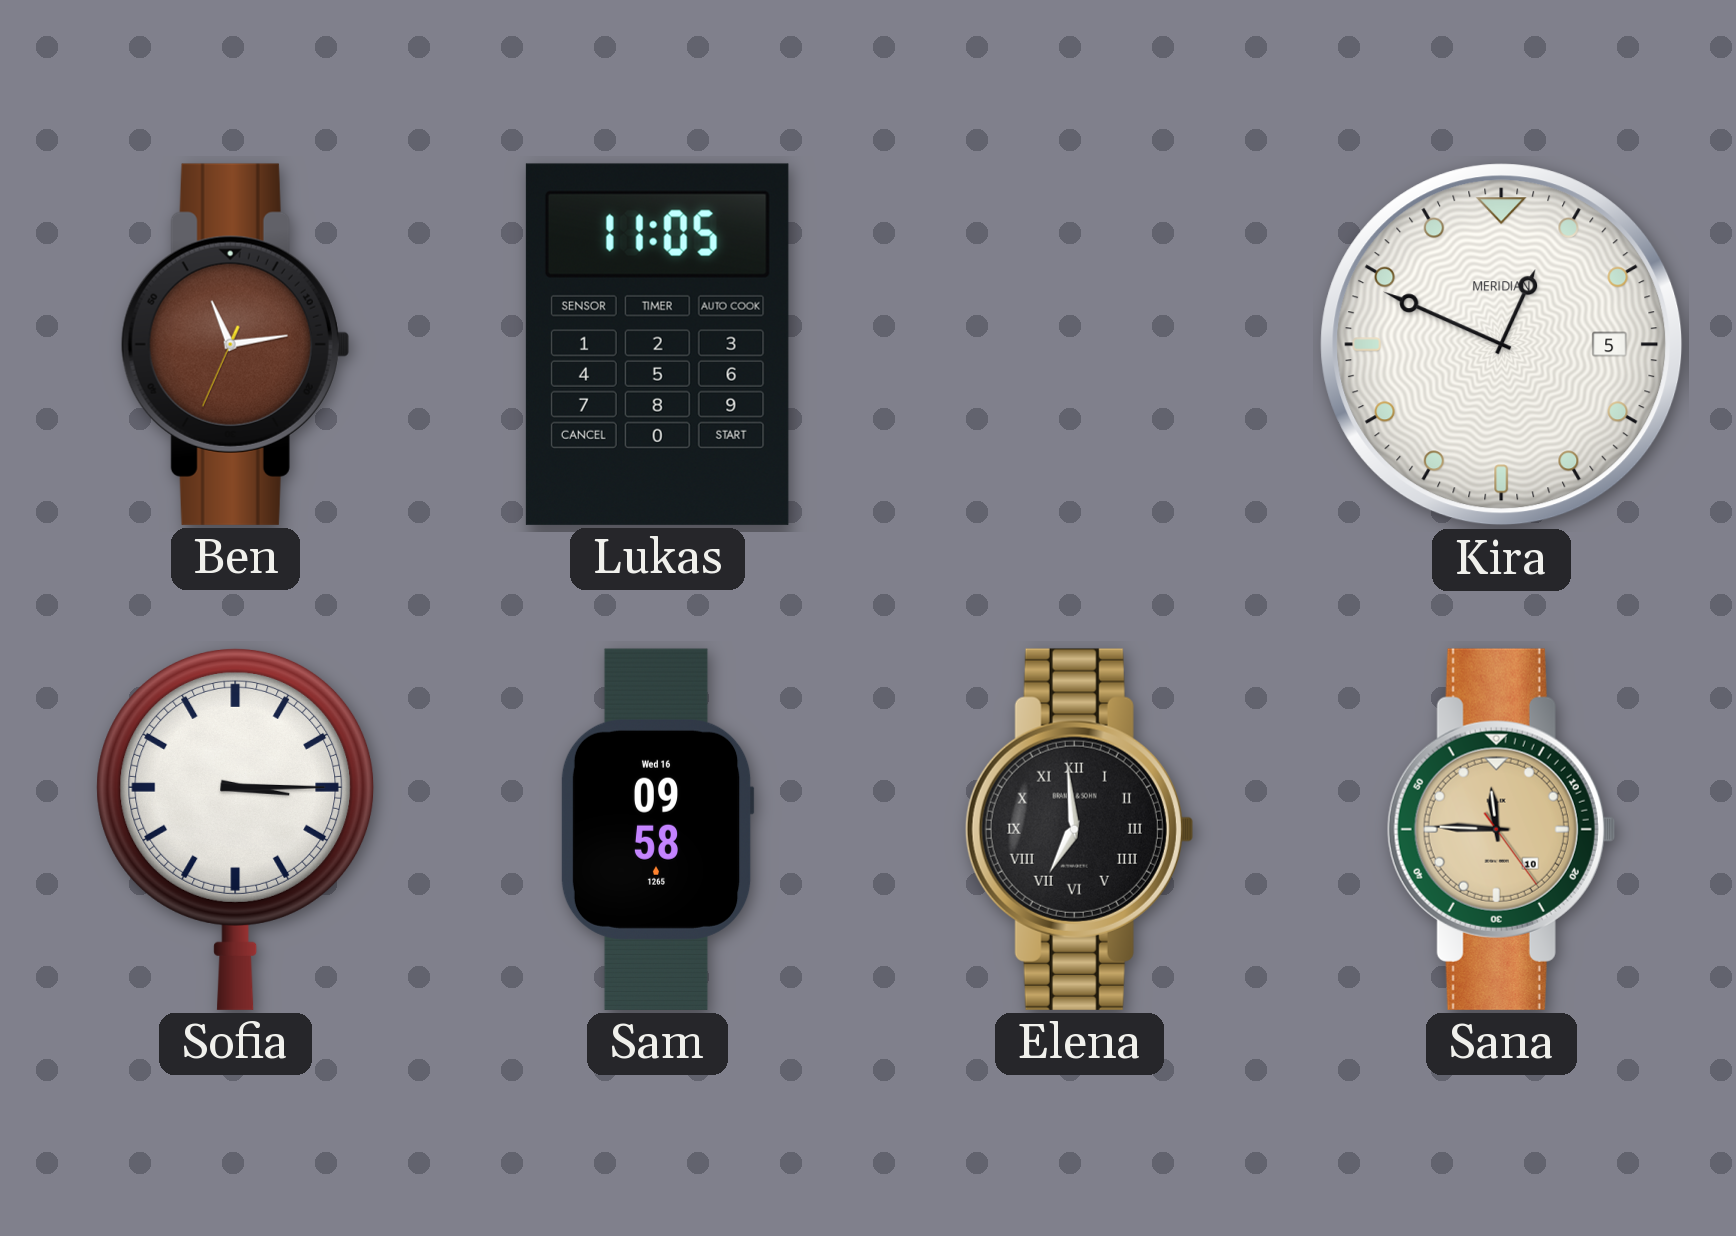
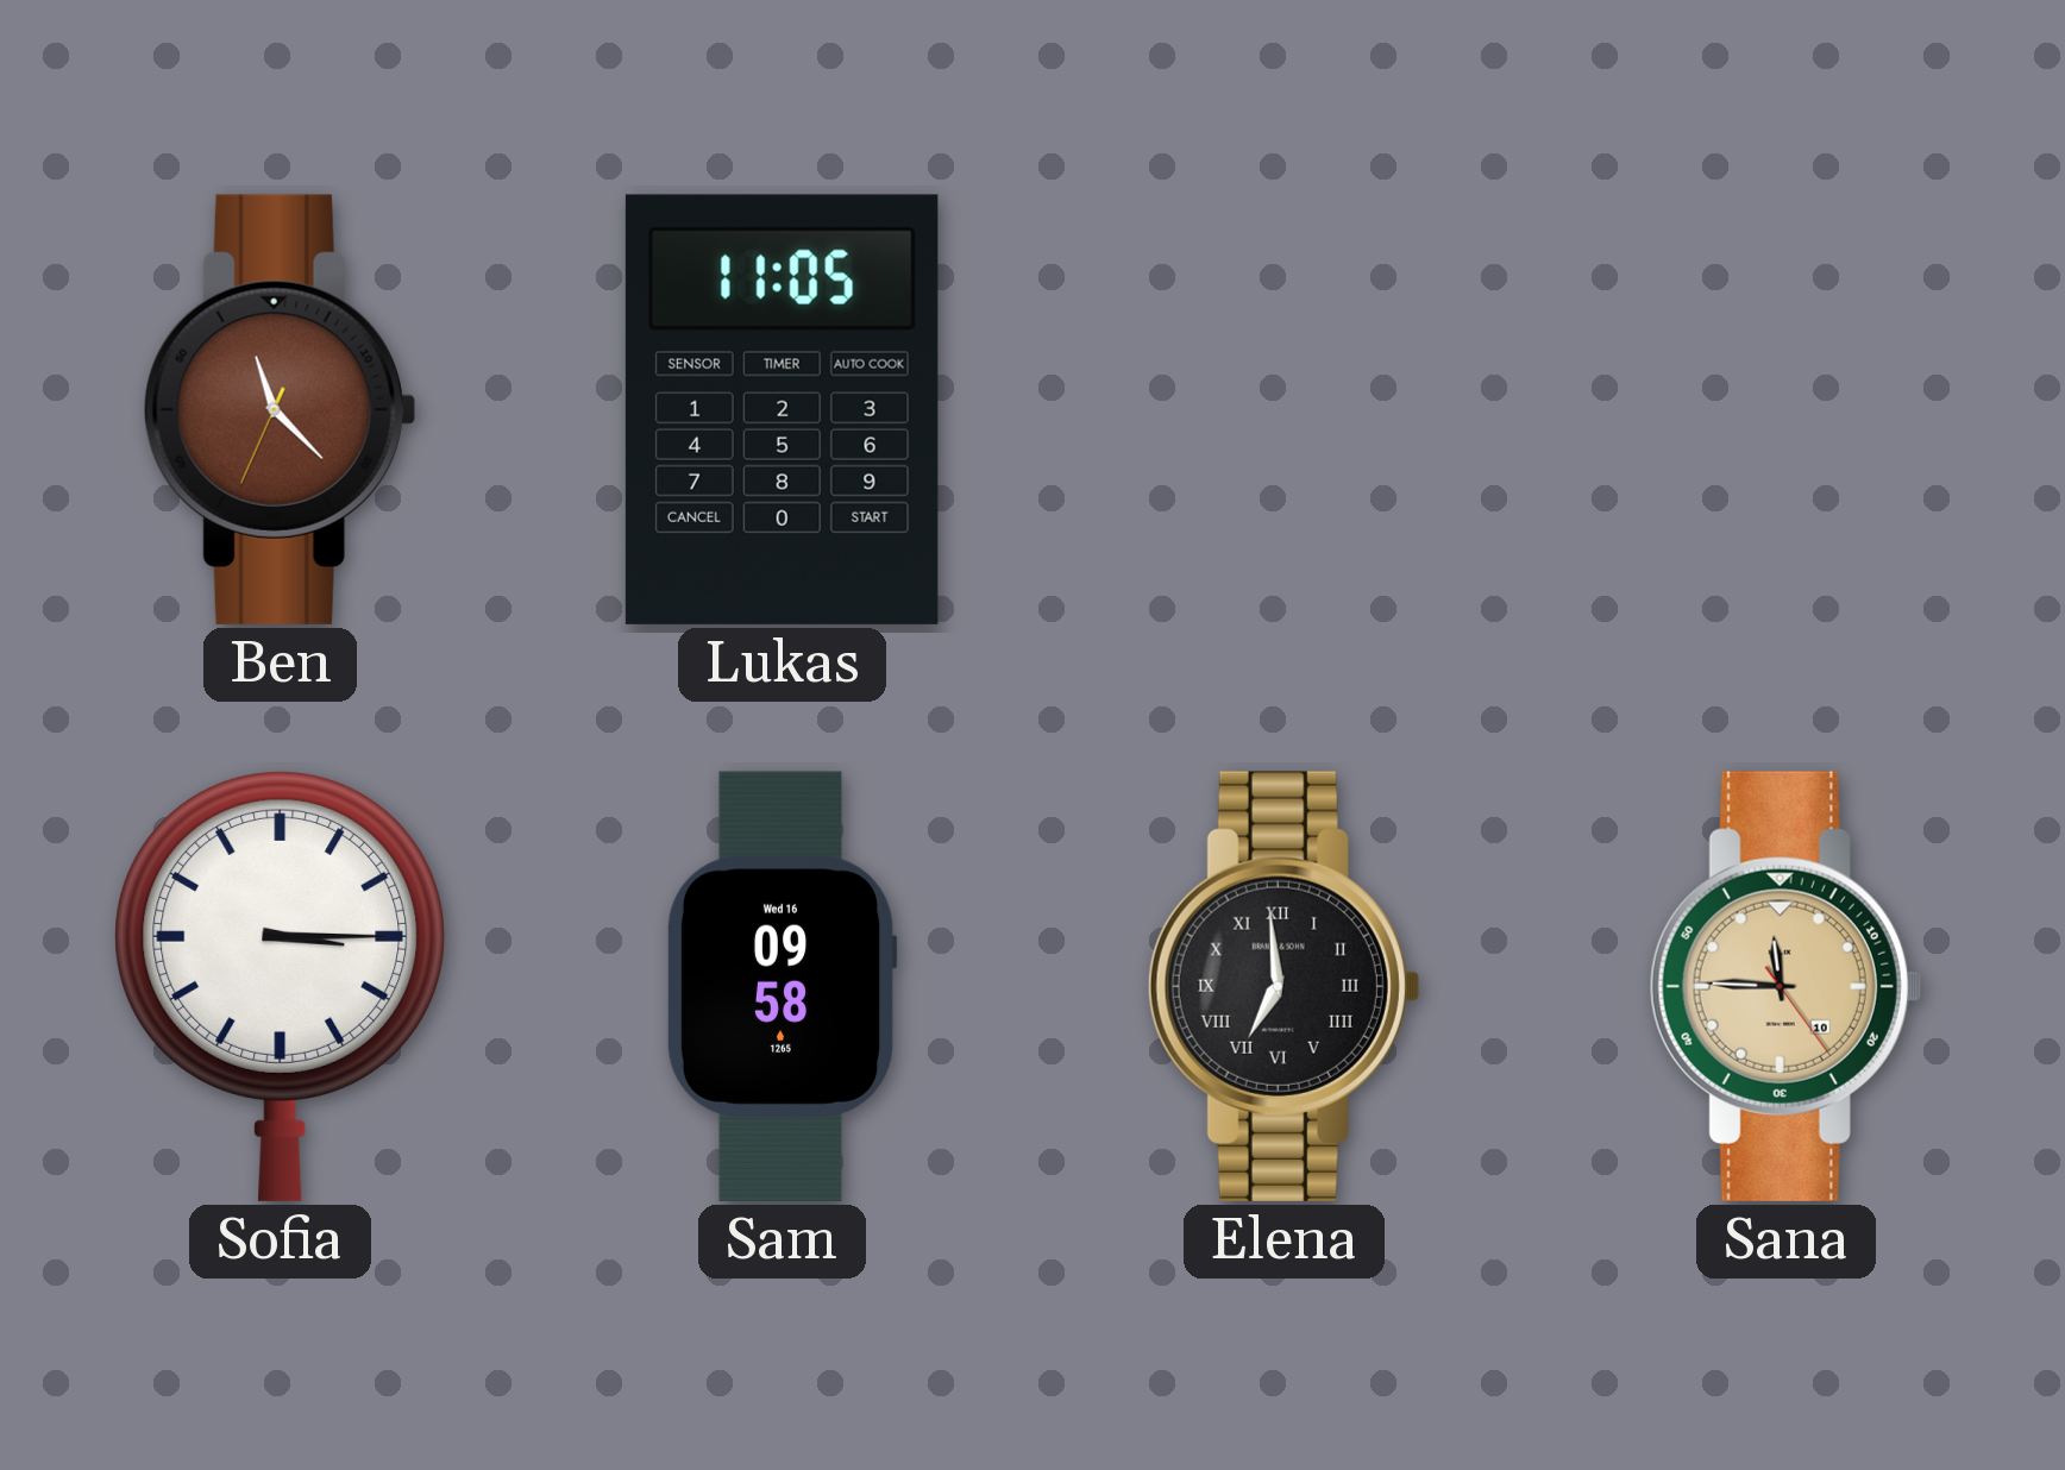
Ben: 11:13 -> 11:22
Kira: 12:49 -> none
